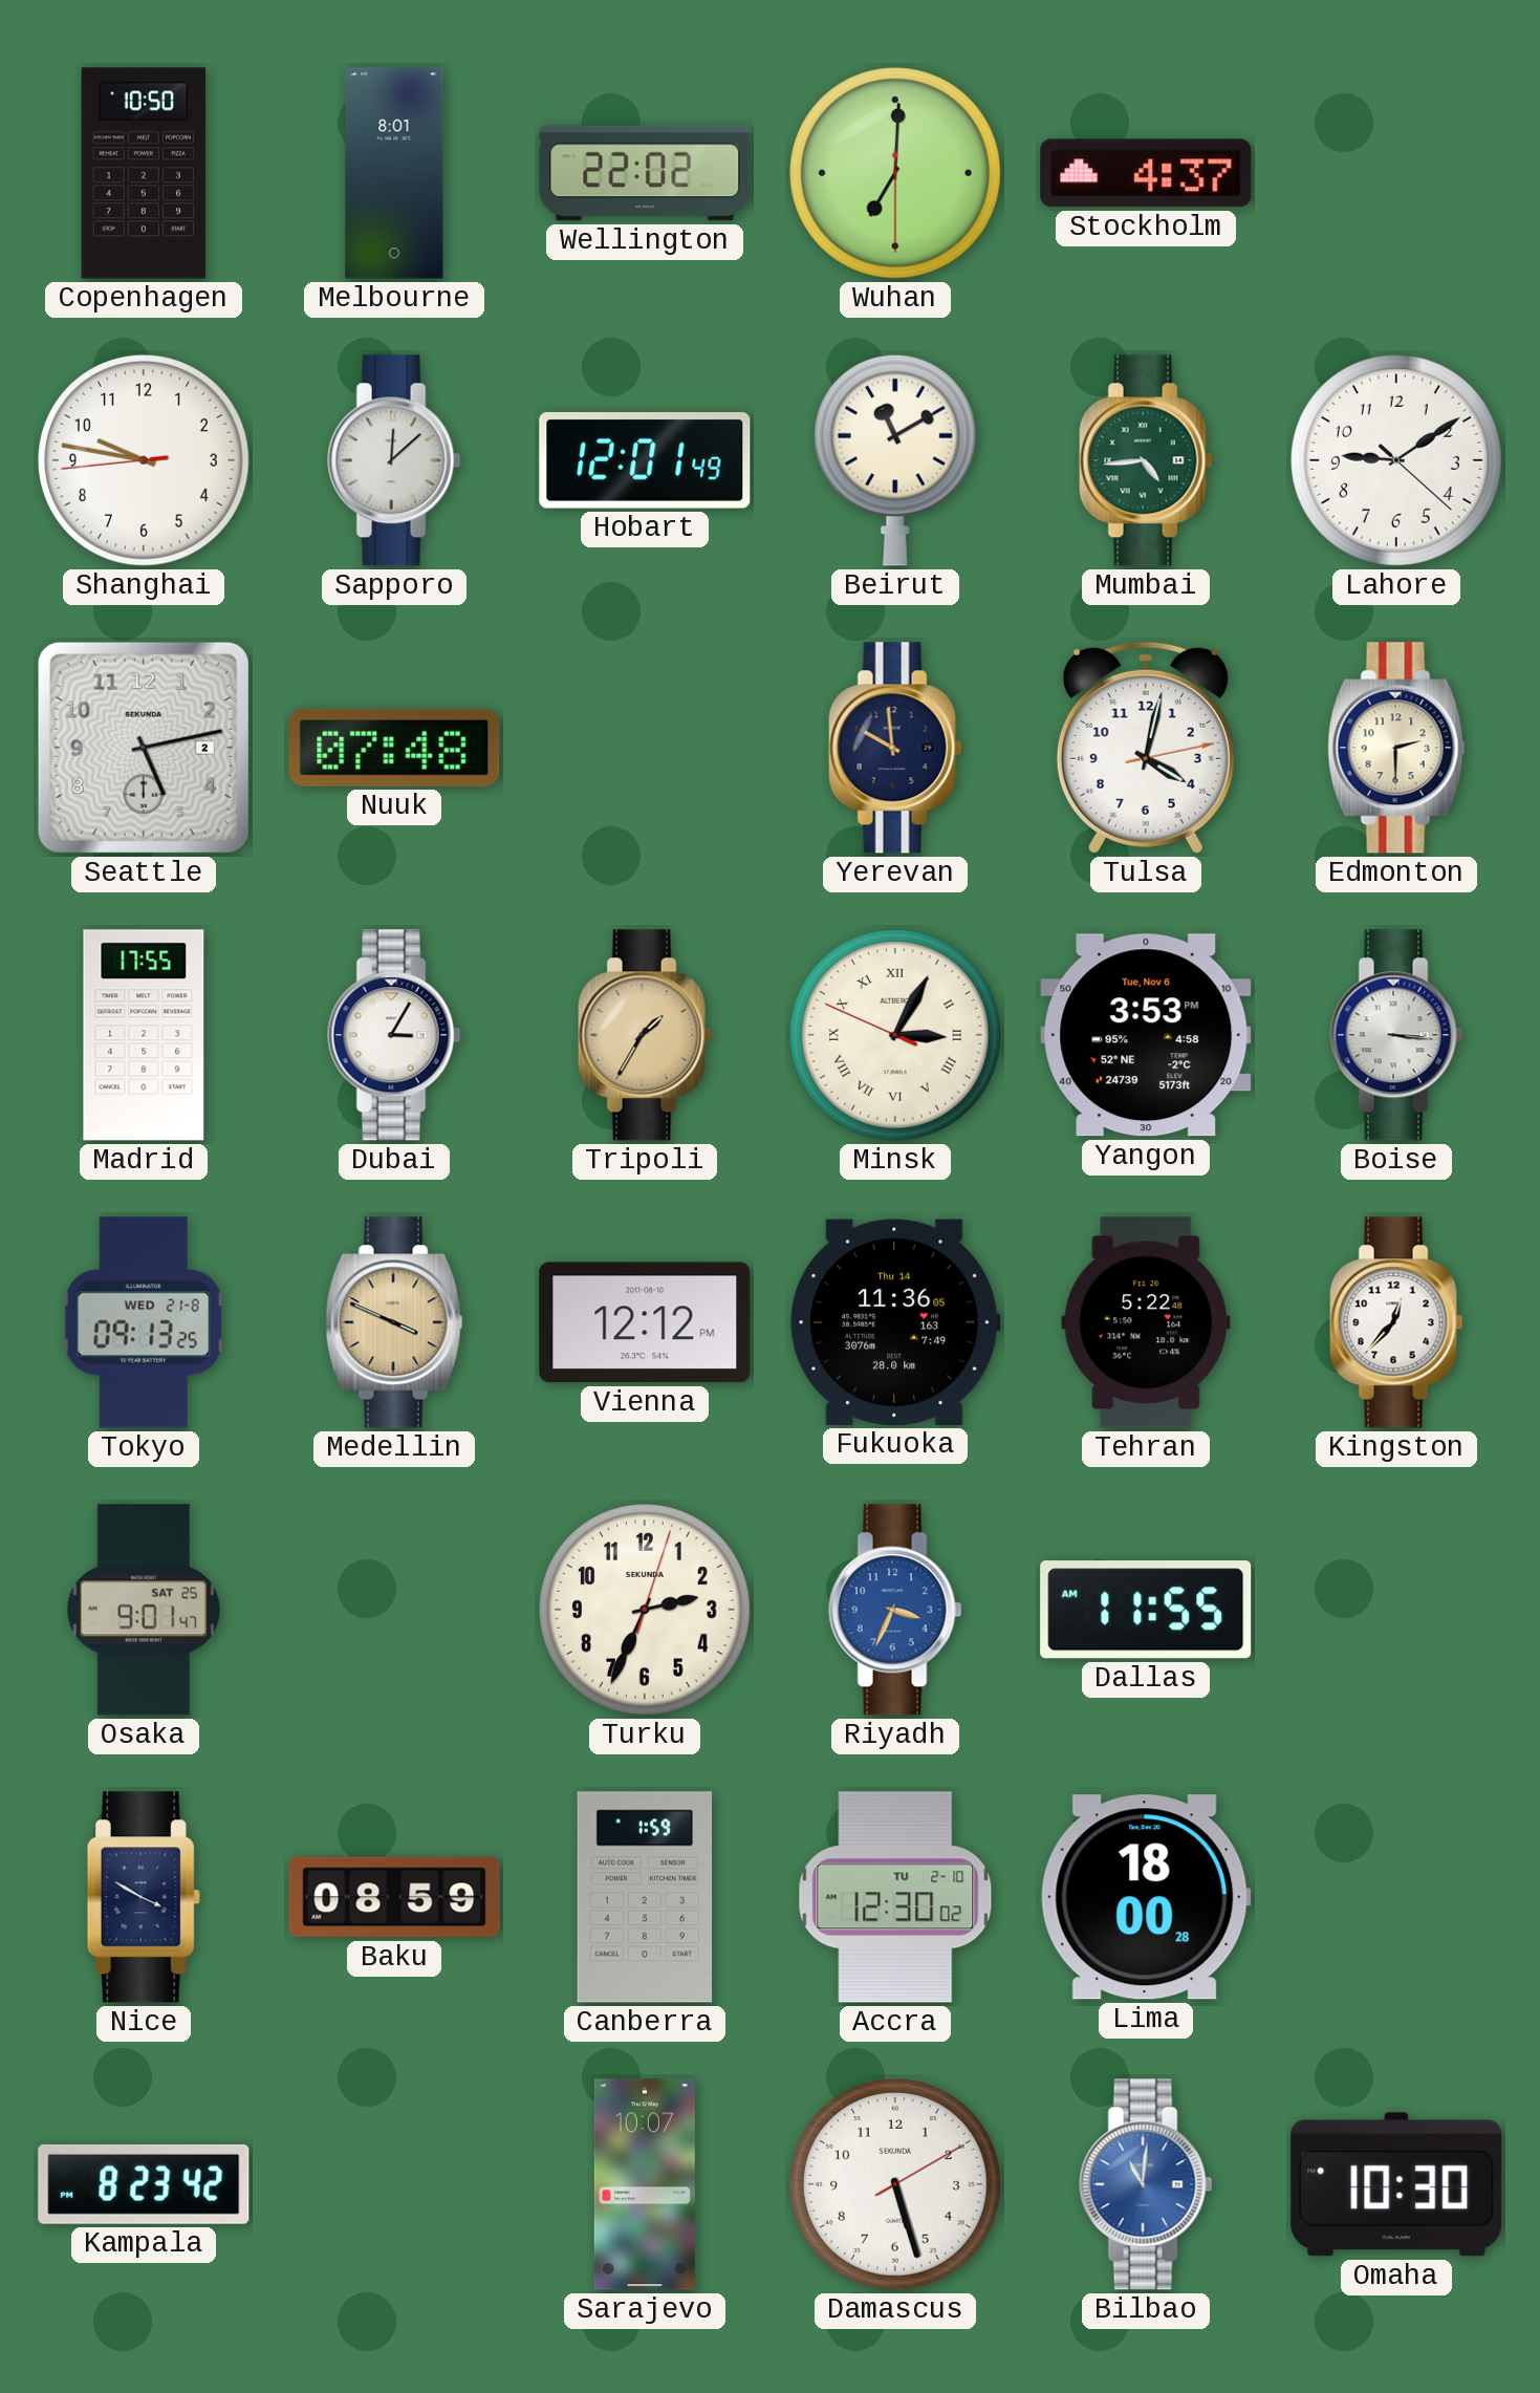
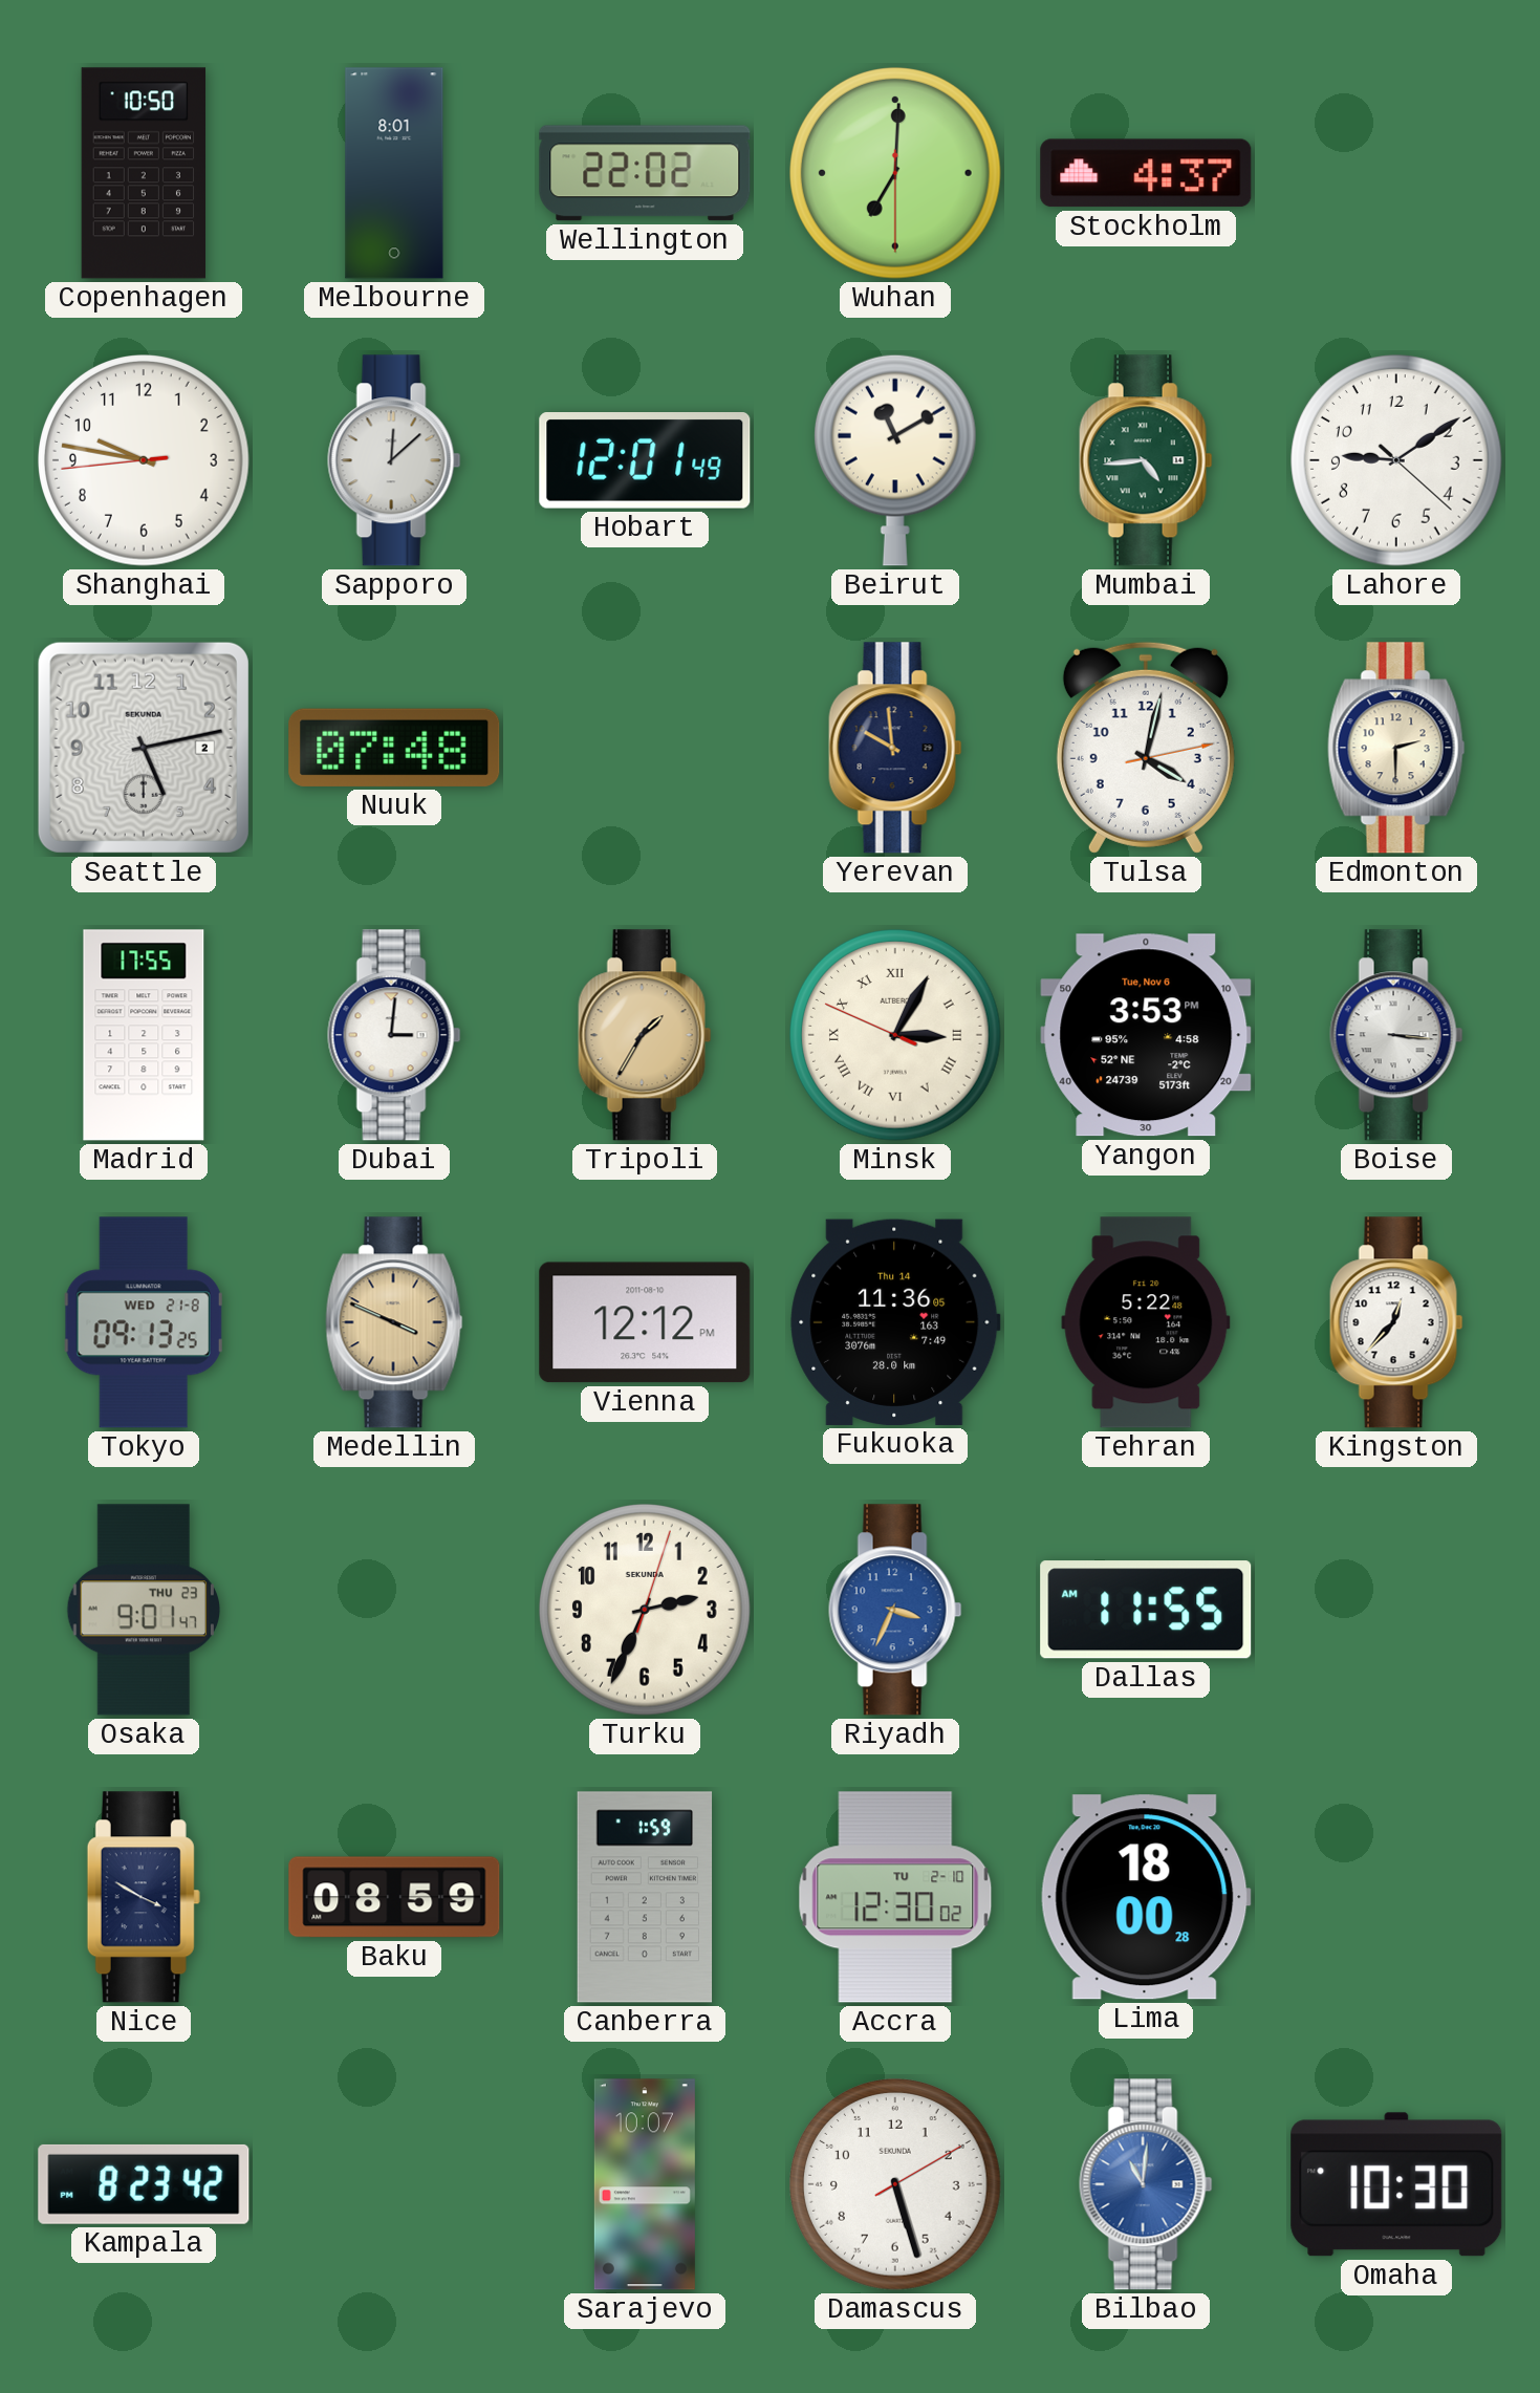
Dubai: 3:05 -> 3:01
Osaka date: SAT 25 -> THU 23
